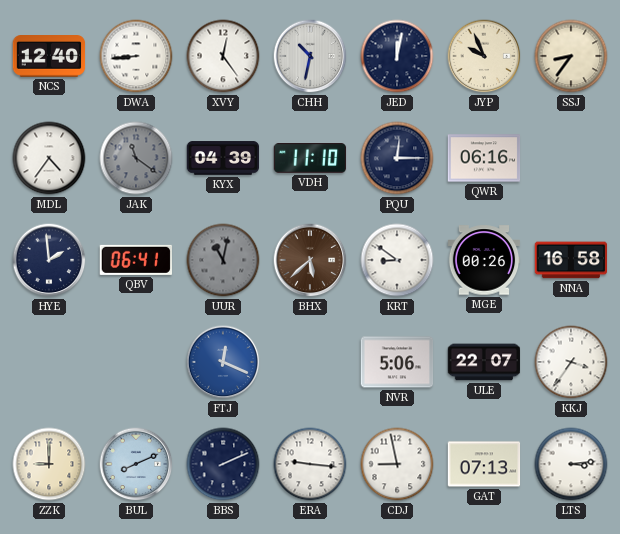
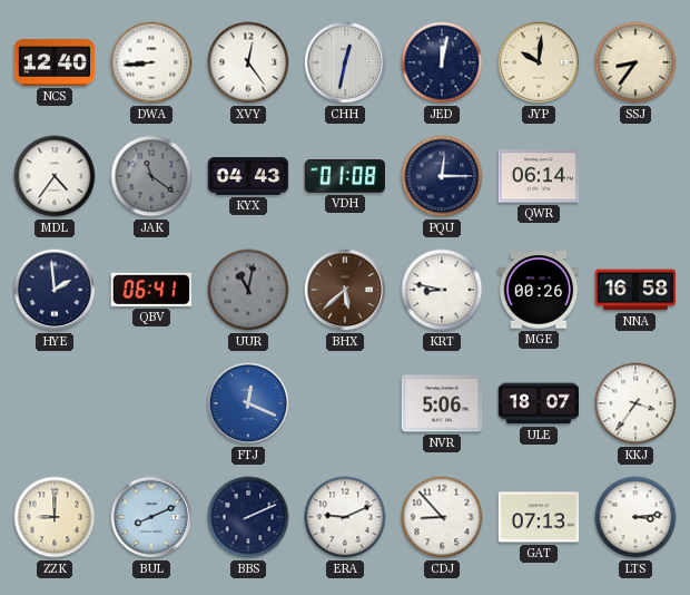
CHH: 10:32 -> 12:32
JYP: 9:56 -> 10:01
KYX: 04:39 -> 04:43
VDH: 11:10 -> 01:08
QWR: 06:16 -> 06:14
KRT: 8:51 -> 8:47
ULE: 22:07 -> 18:07
ERA: 9:16 -> 9:11
CDJ: 8:58 -> 8:53
